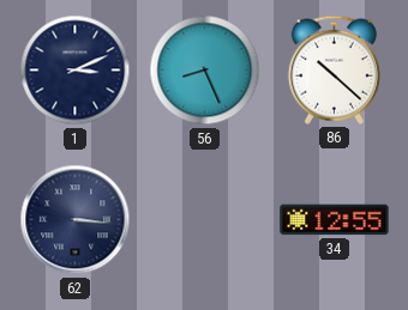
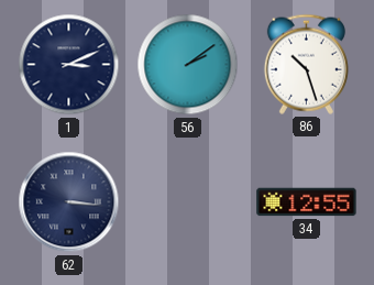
56: 8:26 -> 2:09
86: 10:22 -> 10:27
